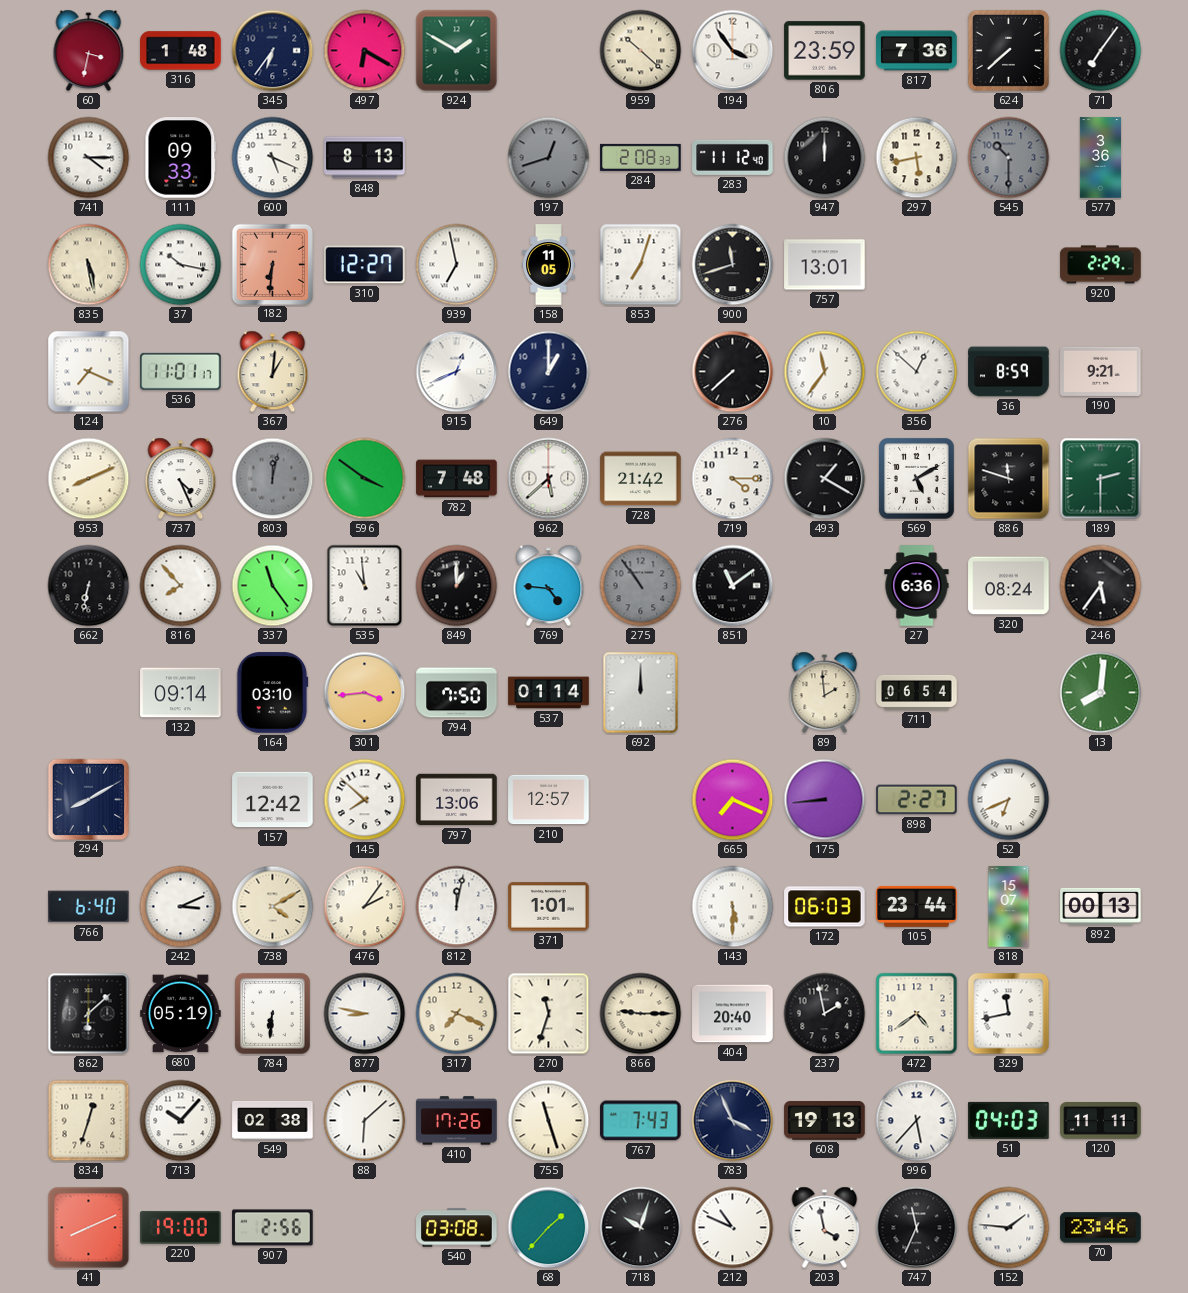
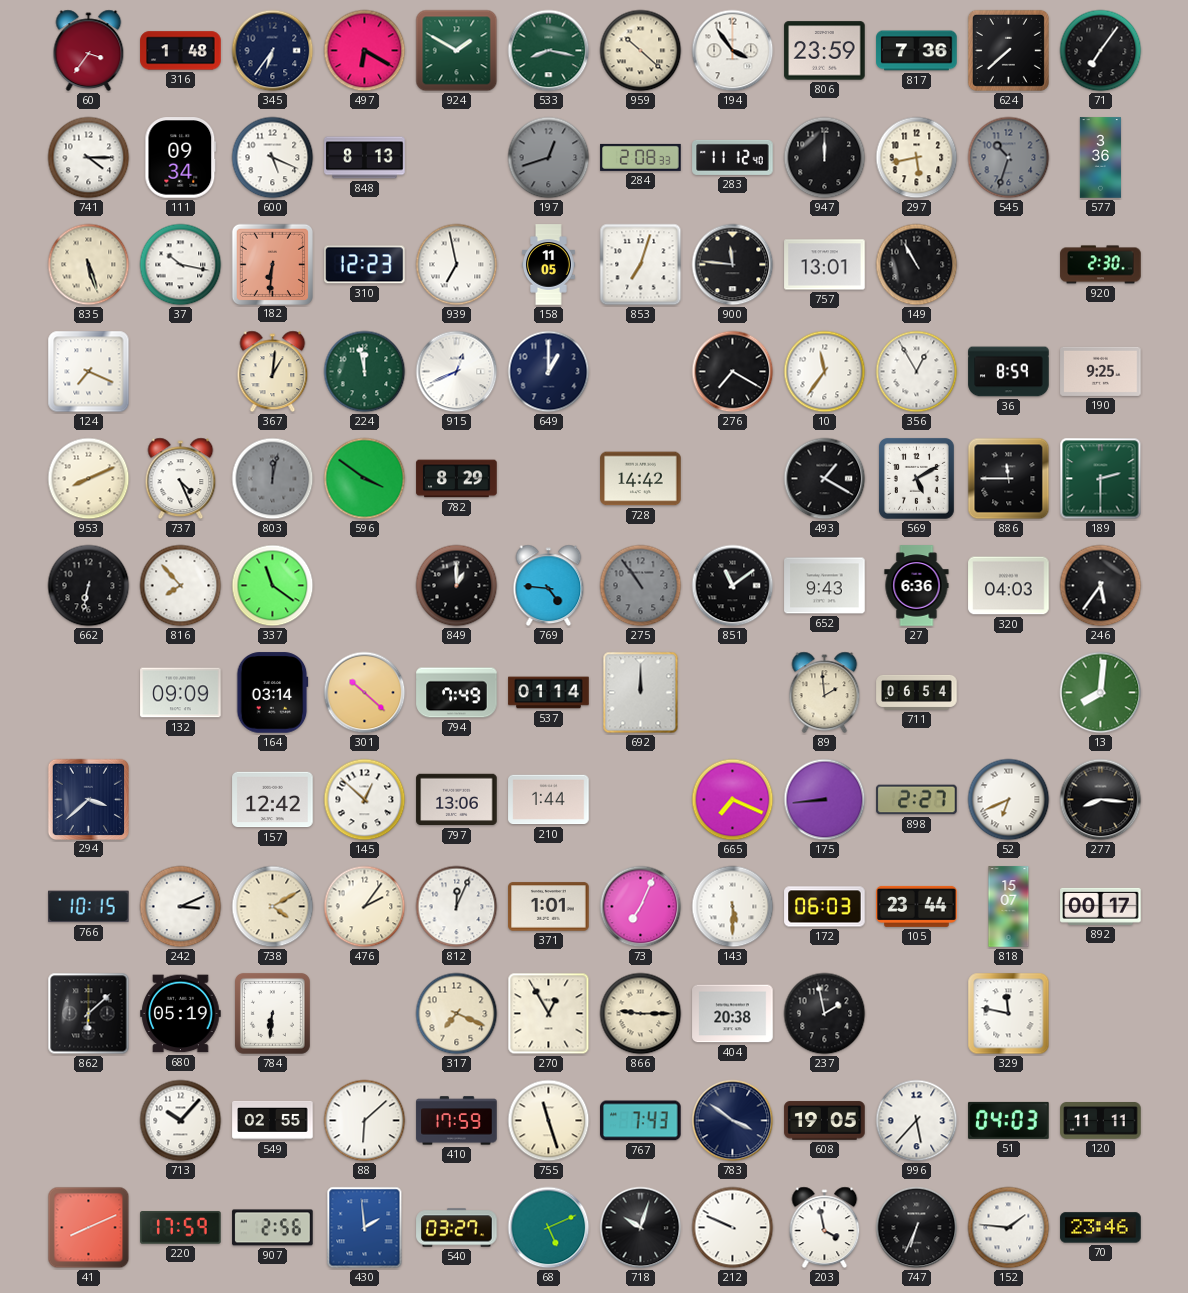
60: 3:32 -> 3:36
533: none -> 8:17
111: 09:33 -> 09:34
545: 10:30 -> 10:33
835: 5:28 -> 5:27
310: 12:27 -> 12:23
900: 11:42 -> 11:46
149: none -> 10:55
920: 2:29 -> 2:30
536: 11:01 -> none
224: none -> 11:58
276: 7:38 -> 7:20
356: 12:52 -> 12:55
190: 9:21 -> 9:25
782: 7:48 -> 8:29
962: 5:38 -> none
728: 21:42 -> 14:42
719: 4:15 -> none
886: 11:48 -> 11:45
337: 11:24 -> 11:21
535: 10:59 -> none
652: none -> 9:43
320: 08:24 -> 04:03
132: 09:14 -> 09:09
164: 03:10 -> 03:14
301: 3:44 -> 10:22
794: 7:50 -> 7:49
294: 8:10 -> 3:38
145: 7:52 -> 12:52
210: 12:57 -> 1:44
277: none -> 8:16
766: 6:40 -> 10:15
812: 12:02 -> 12:04
73: none -> 7:04
892: 00:13 -> 00:17
877: 8:47 -> none
270: 11:33 -> 12:55
404: 20:40 -> 20:38
472: 4:39 -> none
329: 11:43 -> 11:47
834: 12:33 -> none
549: 02:38 -> 02:55
410: 17:26 -> 17:59
783: 3:56 -> 3:51
608: 19:13 -> 19:05
220: 19:00 -> 17:59
430: none -> 1:59
540: 03:08 -> 03:27
68: 1:37 -> 5:11
212: 10:49 -> 9:49
747: 11:34 -> 6:34
